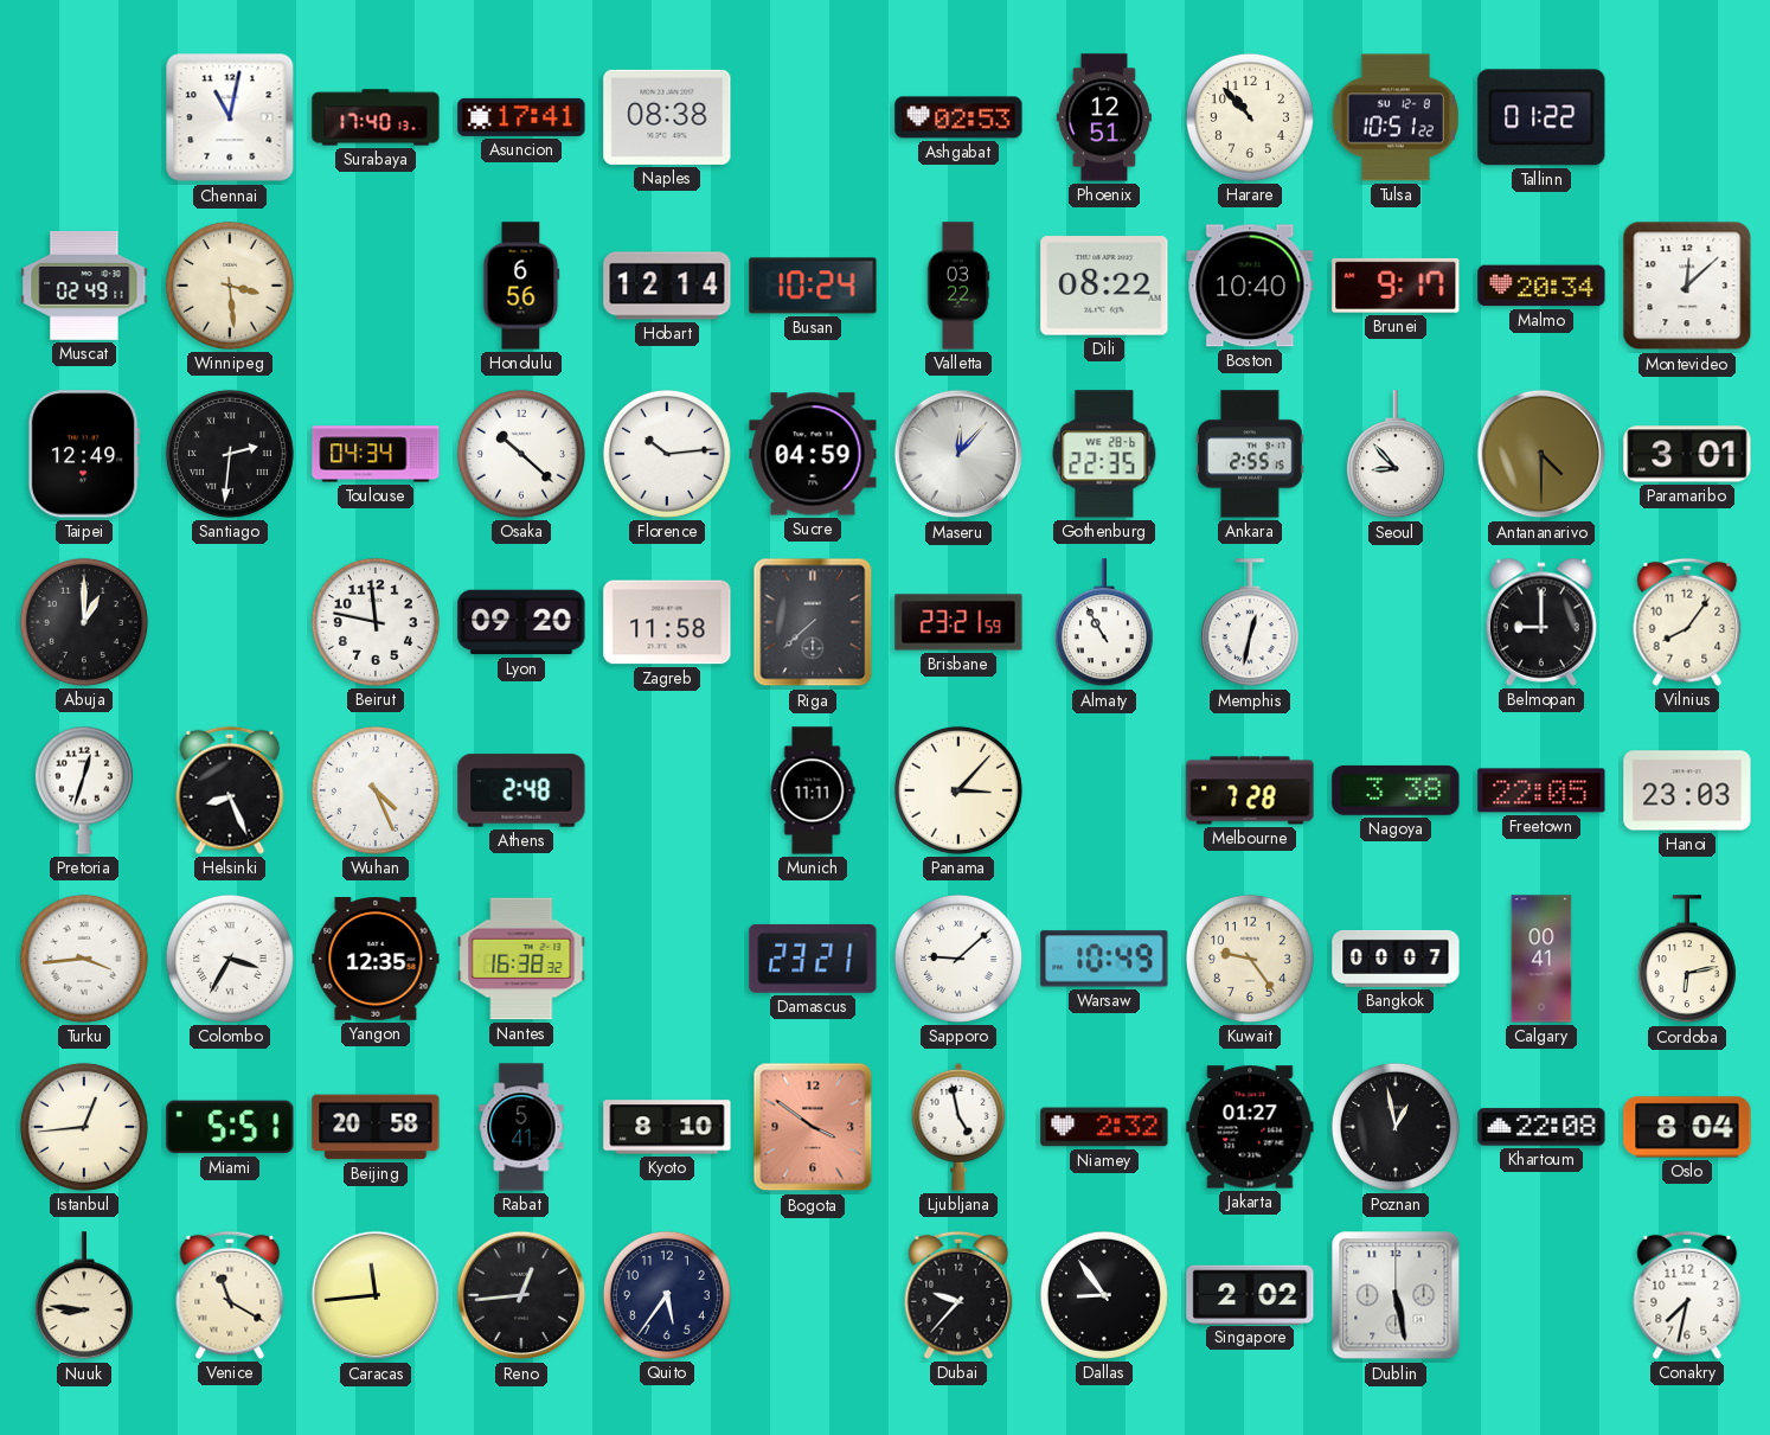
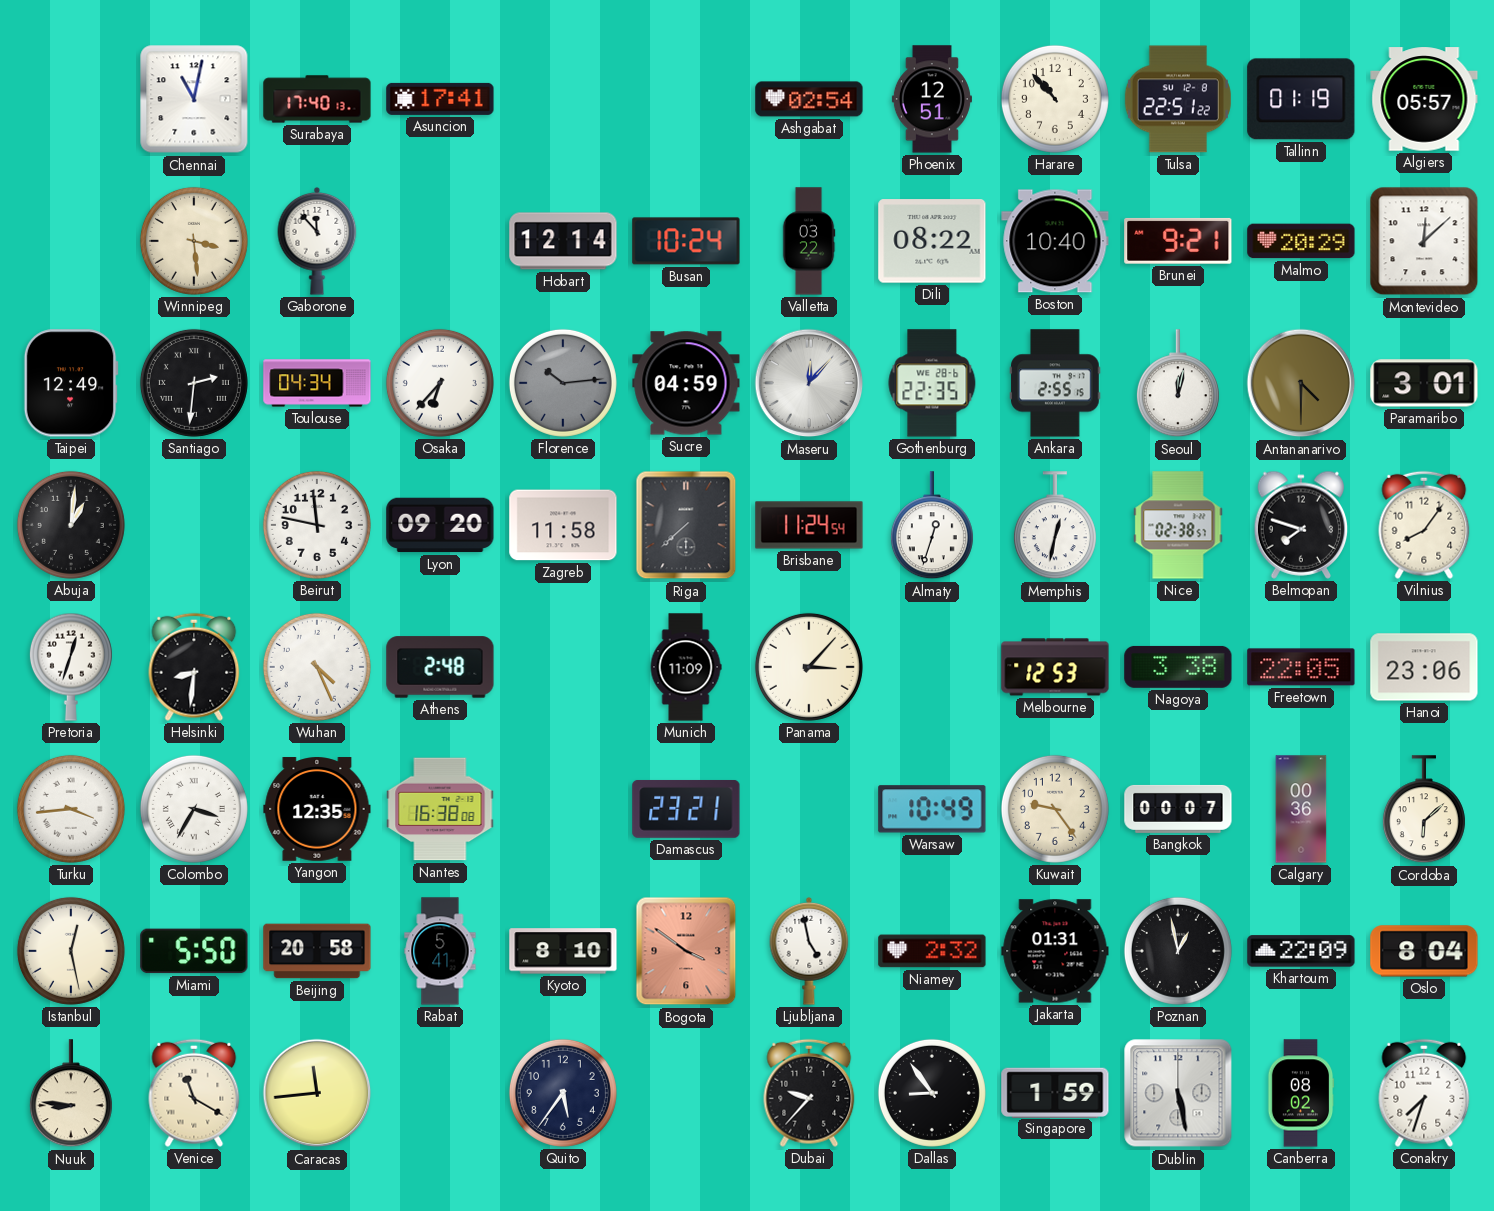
Naples: 08:38 -> none
Ashgabat: 02:53 -> 02:54
Tulsa: 10:51 -> 22:51
Tallinn: 01:22 -> 01:19
Algiers: none -> 05:57
Muscat: 02:49 -> none
Gaborone: none -> 11:53
Honolulu: 6:56 -> none
Brunei: 9:17 -> 9:21
Malmo: 20:34 -> 20:29
Osaka: 10:22 -> 6:37
Florence dial: white -> grey
Seoul: 8:53 -> 12:02
Abuja: 1:00 -> 1:01
Brisbane: 23:21 -> 11:24
Almaty: 10:55 -> 12:33
Nice: none -> 02:38
Belmopan: 9:00 -> 7:48
Helsinki: 8:26 -> 8:31
Munich: 11:11 -> 11:09
Melbourne: 7:28 -> 12:53
Hanoi: 23:03 -> 23:06
Nantes: 16:38:32 -> 16:38:08
Sapporo: 9:08 -> none
Calgary: 00:41 -> 00:36
Cordoba: 6:13 -> 6:08
Istanbul: 12:44 -> 12:28
Miami: 5:51 -> 5:50
Jakarta: 01:27 -> 01:31
Khartoum: 22:08 -> 22:09
Reno: 12:44 -> none
Singapore: 2:02 -> 1:59
Canberra: none -> 08:02
Conakry: 7:32 -> 7:33
